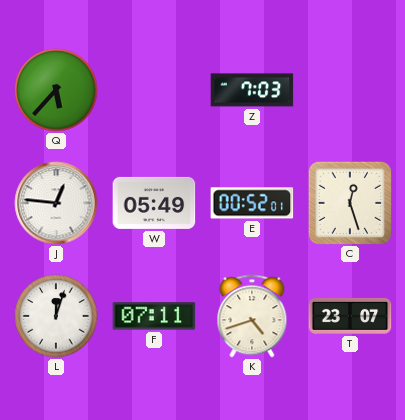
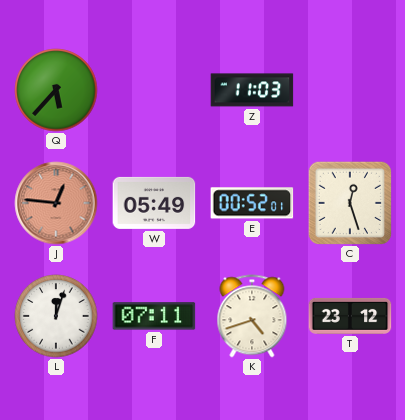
Z: 7:03 -> 11:03
J dial: white -> salmon
T: 23:07 -> 23:12
